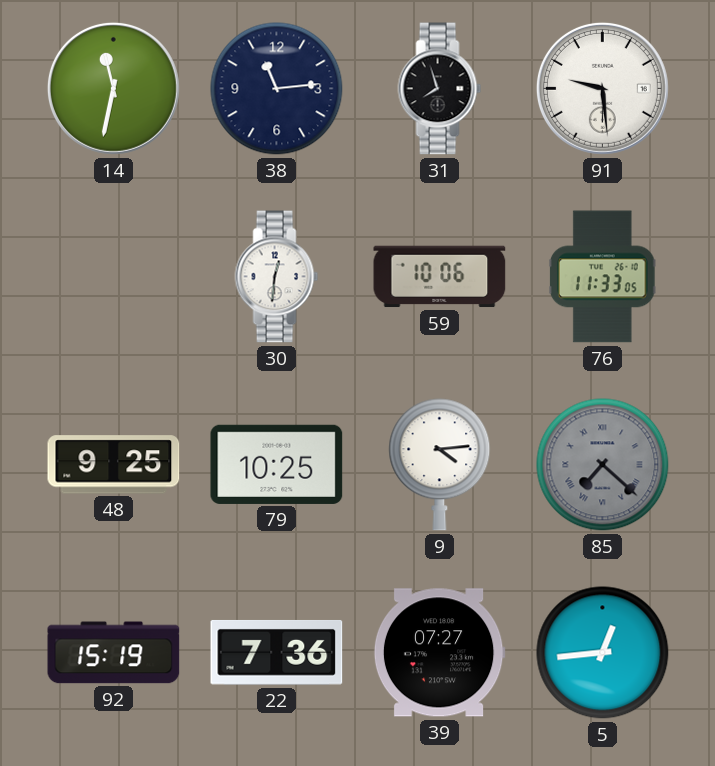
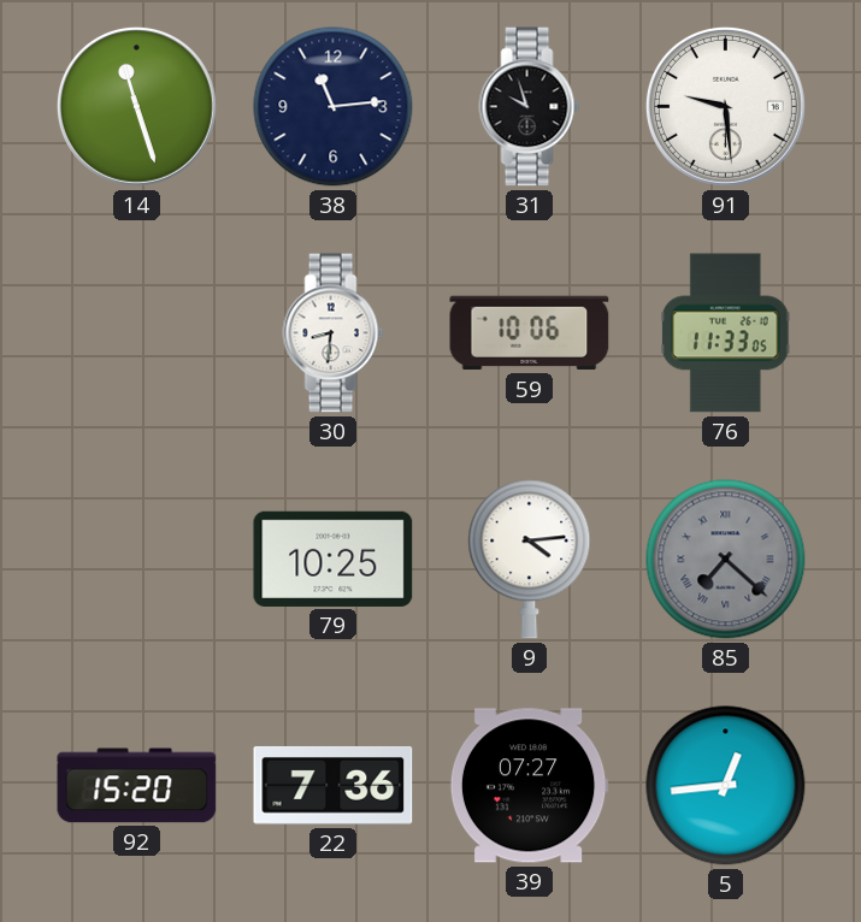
14: 11:32 -> 11:27
31: 7:57 -> 9:57
30: 12:31 -> 8:31
48: 9:25 -> none
92: 15:19 -> 15:20
